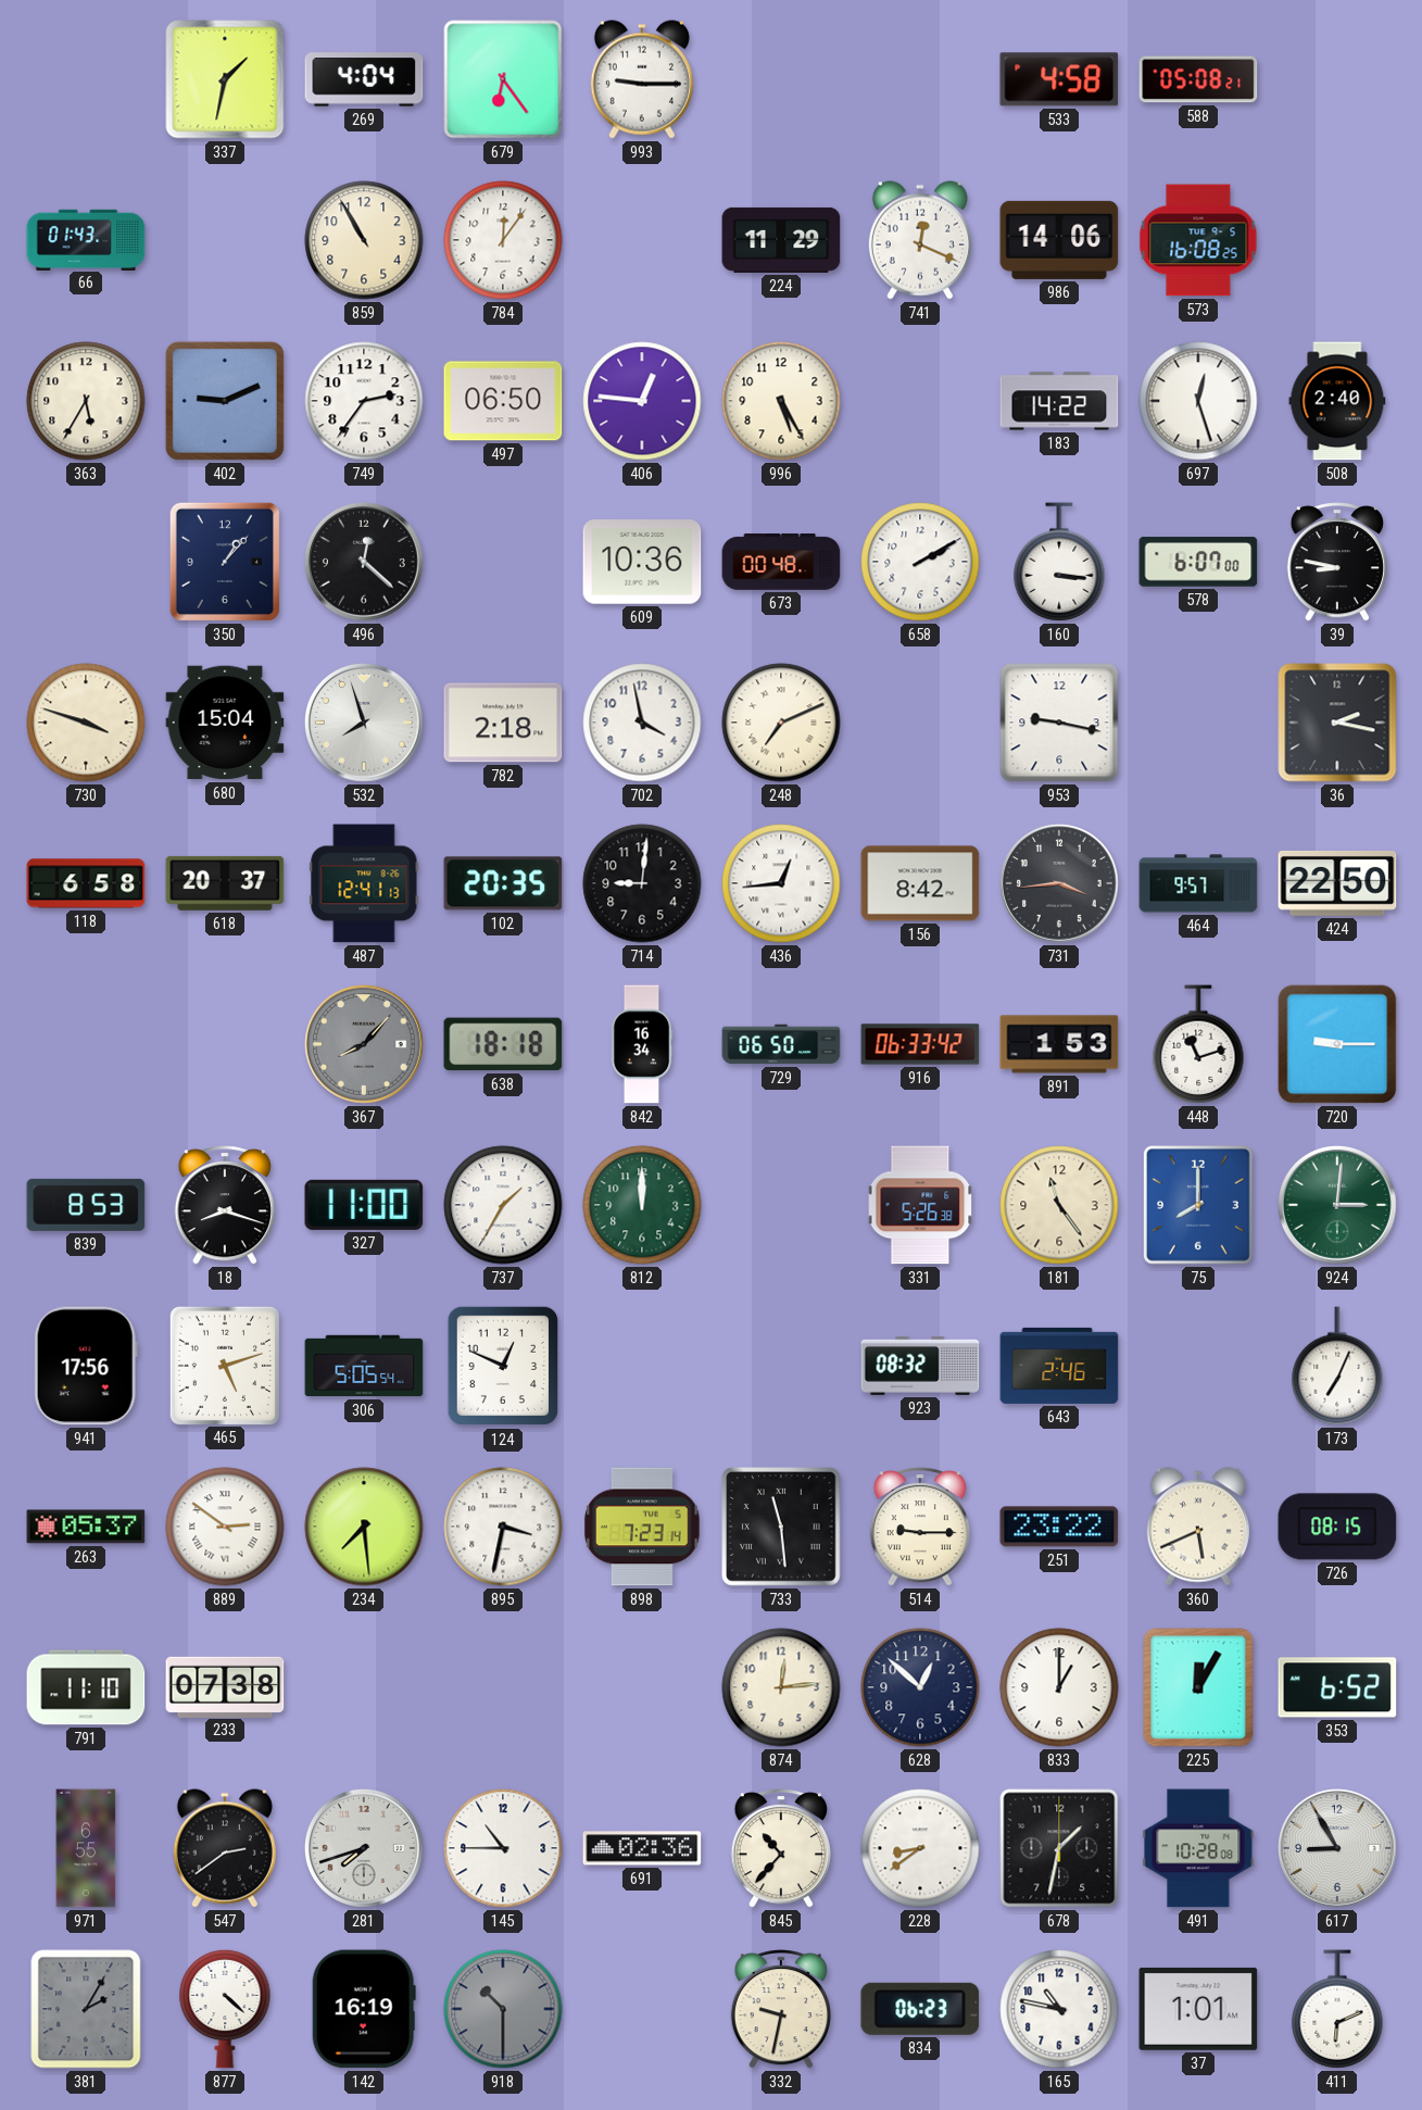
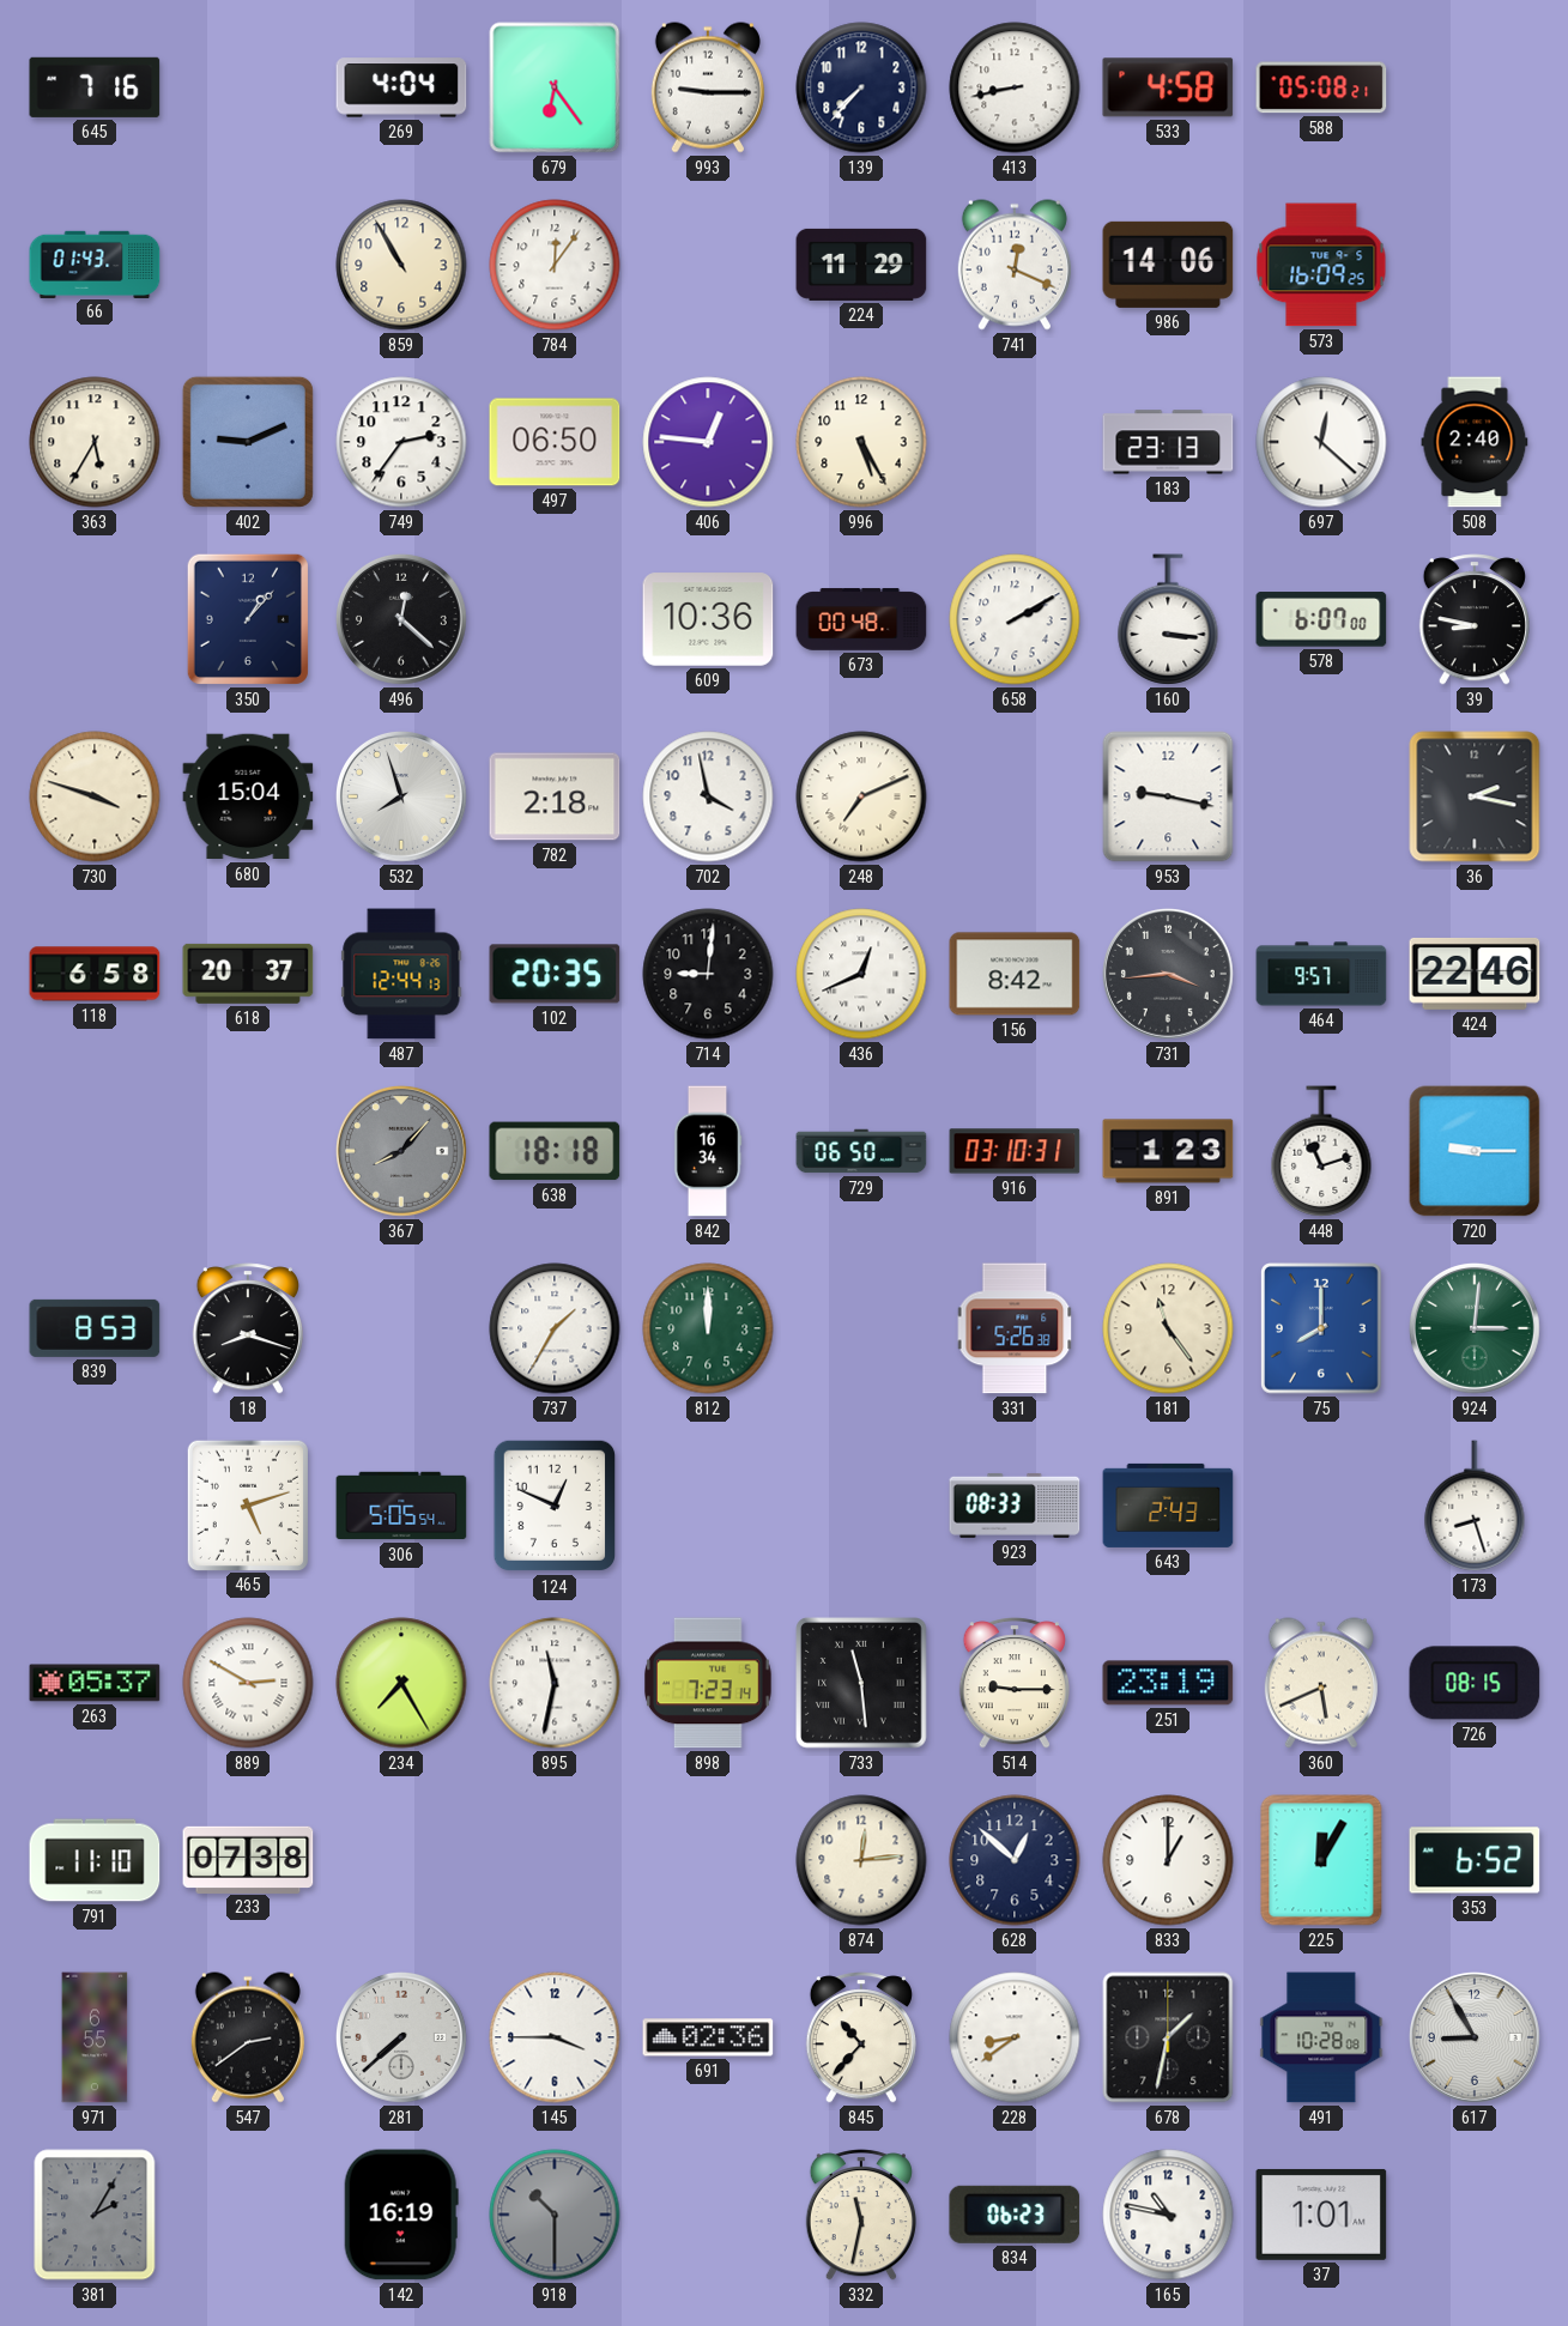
645: none -> 7:16
337: 1:32 -> none
139: none -> 7:37
413: none -> 8:43
573: 16:08 -> 16:09
183: 14:22 -> 23:13
697: 12:27 -> 12:22
487: 12:41 -> 12:44
436: 12:44 -> 12:41
424: 22:50 -> 22:46
916: 06:33 -> 03:10
891: 1:53 -> 1:23
327: 11:00 -> none
941: 17:56 -> none
923: 08:32 -> 08:33
643: 2:46 -> 2:43
173: 7:04 -> 8:27
889: 2:51 -> 2:50
234: 7:29 -> 7:25
895: 3:32 -> 11:32
251: 23:22 -> 23:19
281: 7:42 -> 7:38
145: 10:45 -> 3:45
877: 4:22 -> none
332: 9:32 -> 11:32
411: 6:11 -> none
